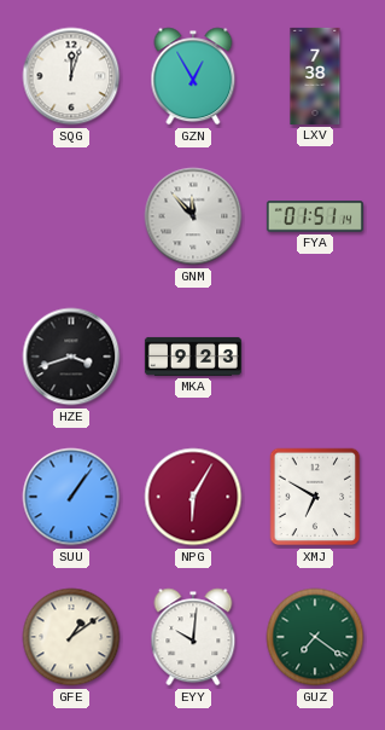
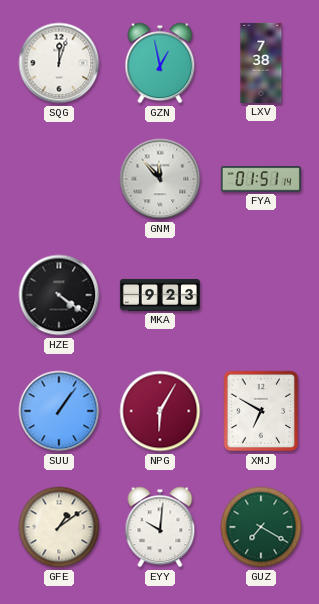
GZN: 12:55 -> 12:58
HZE: 3:42 -> 4:21
GUZ: 7:21 -> 7:20
